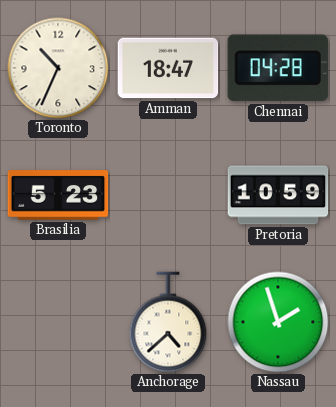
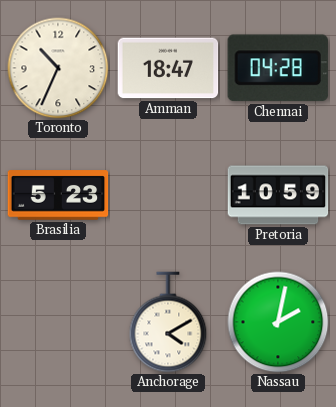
Anchorage: 4:38 -> 4:10
Nassau: 1:57 -> 2:02
